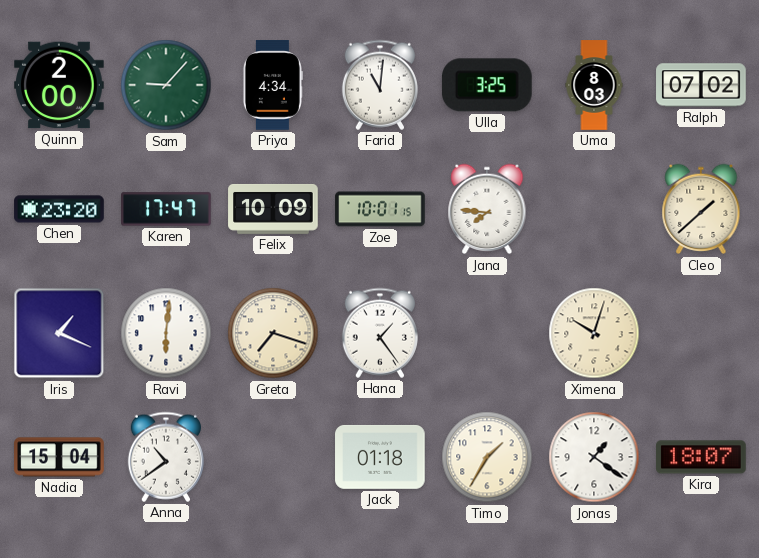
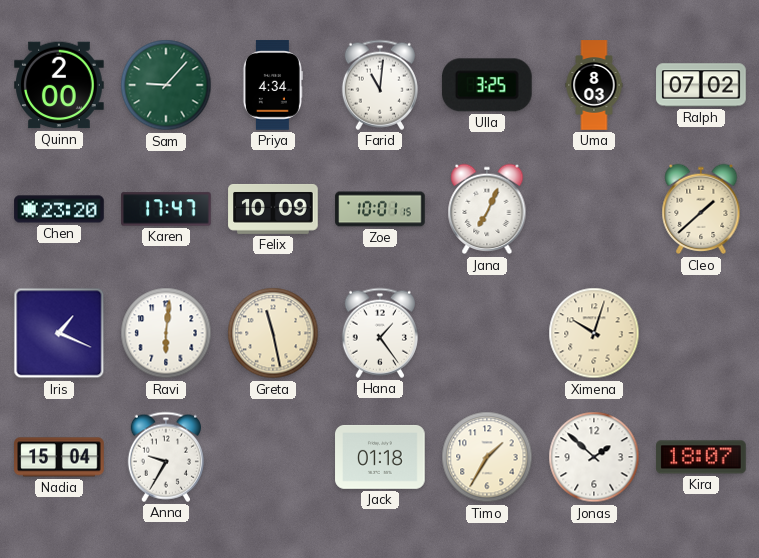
Jana: 7:46 -> 7:04
Greta: 7:18 -> 11:28
Anna: 10:39 -> 9:35
Jonas: 1:21 -> 1:52
